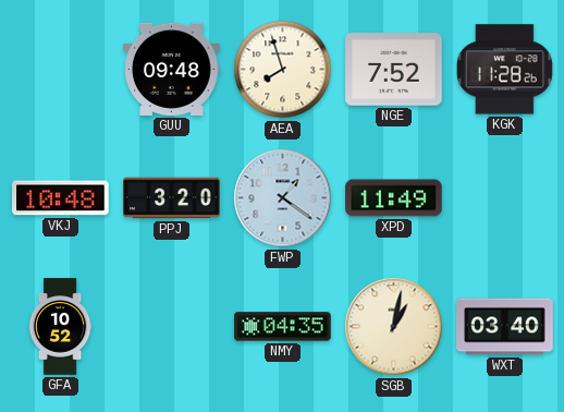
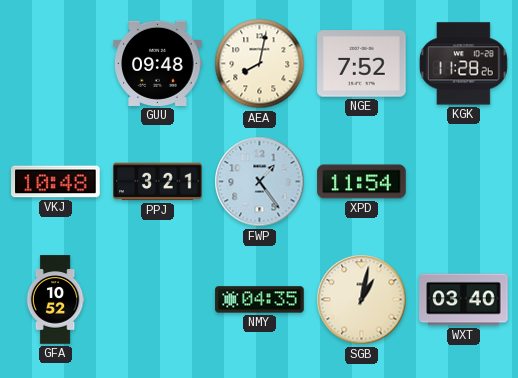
AEA: 7:57 -> 8:02
PPJ: 3:20 -> 3:21
FWP: 1:21 -> 1:24
XPD: 11:49 -> 11:54
